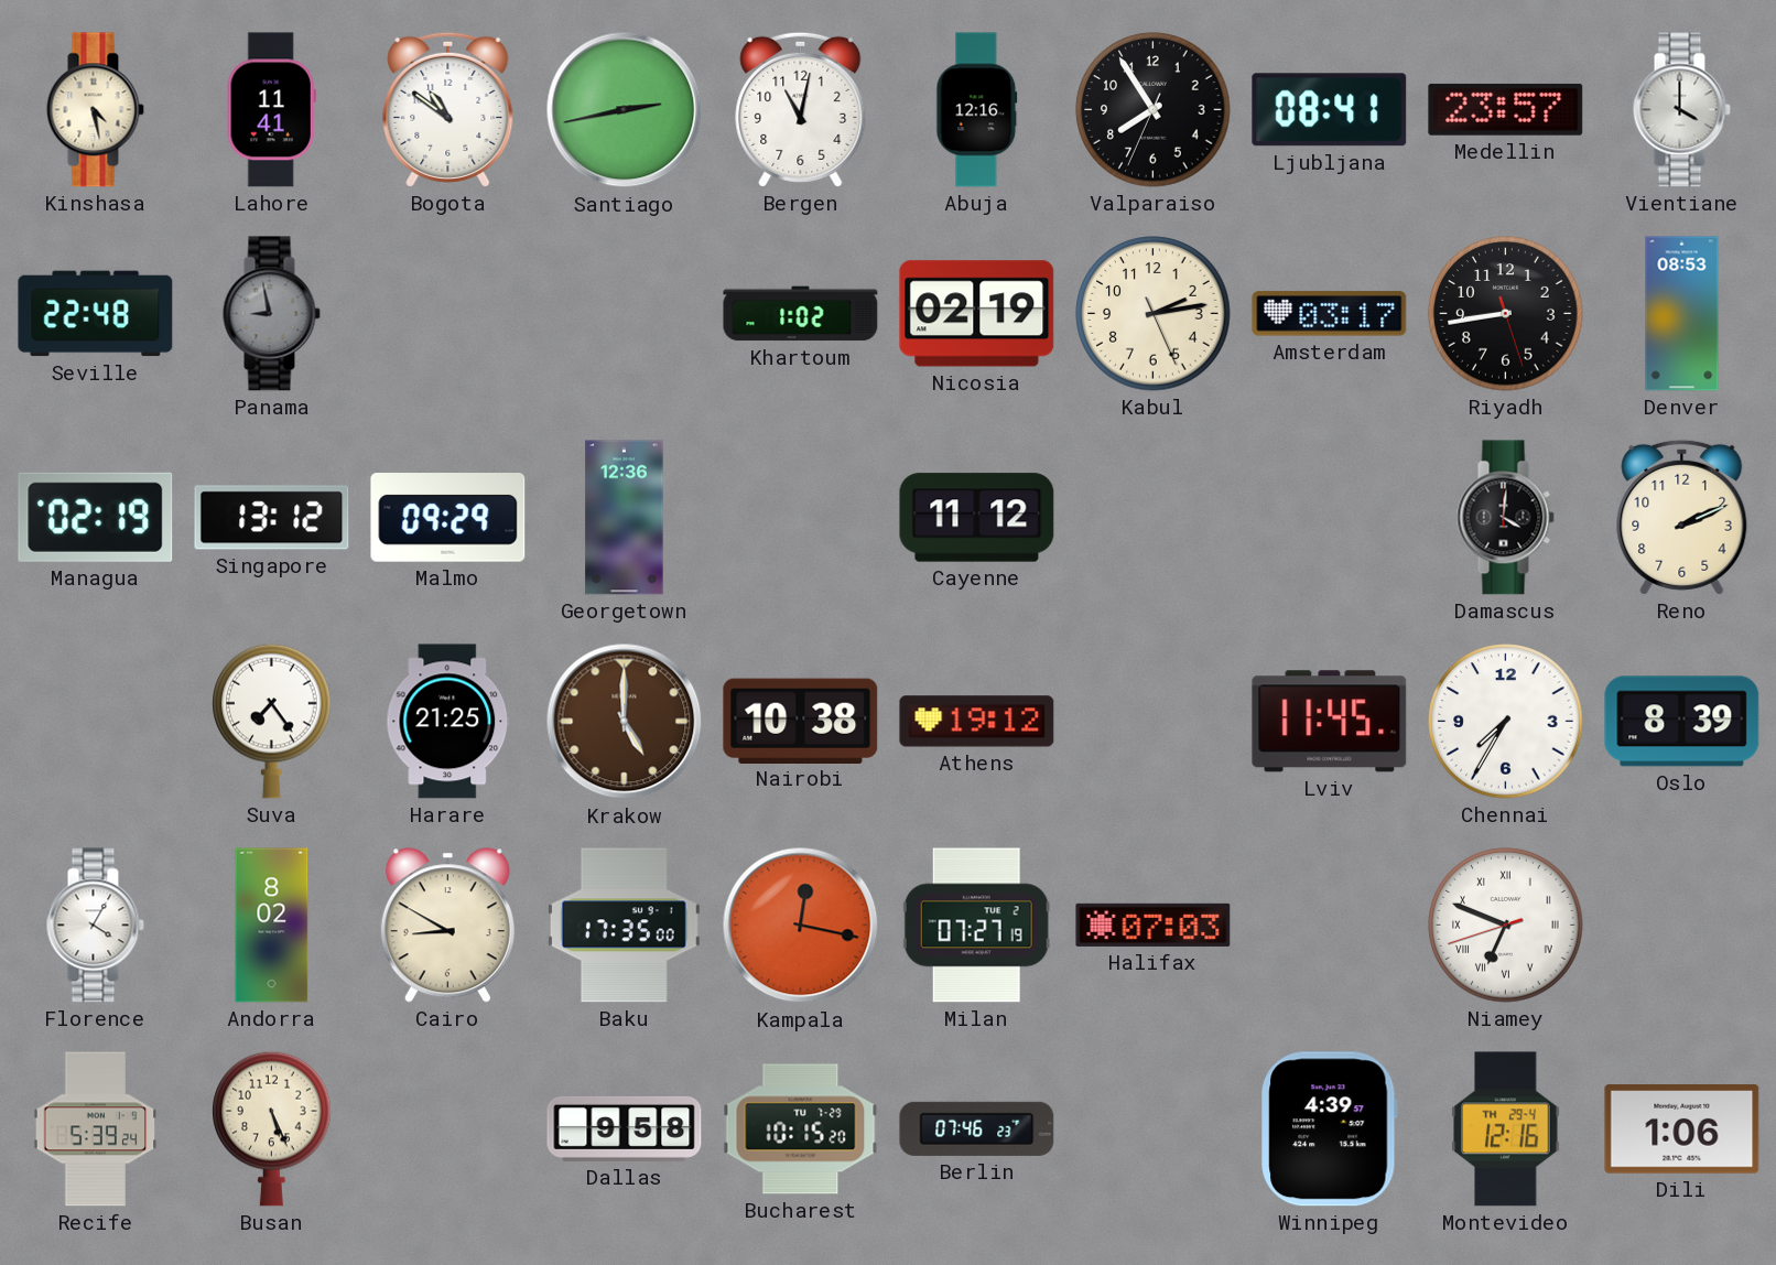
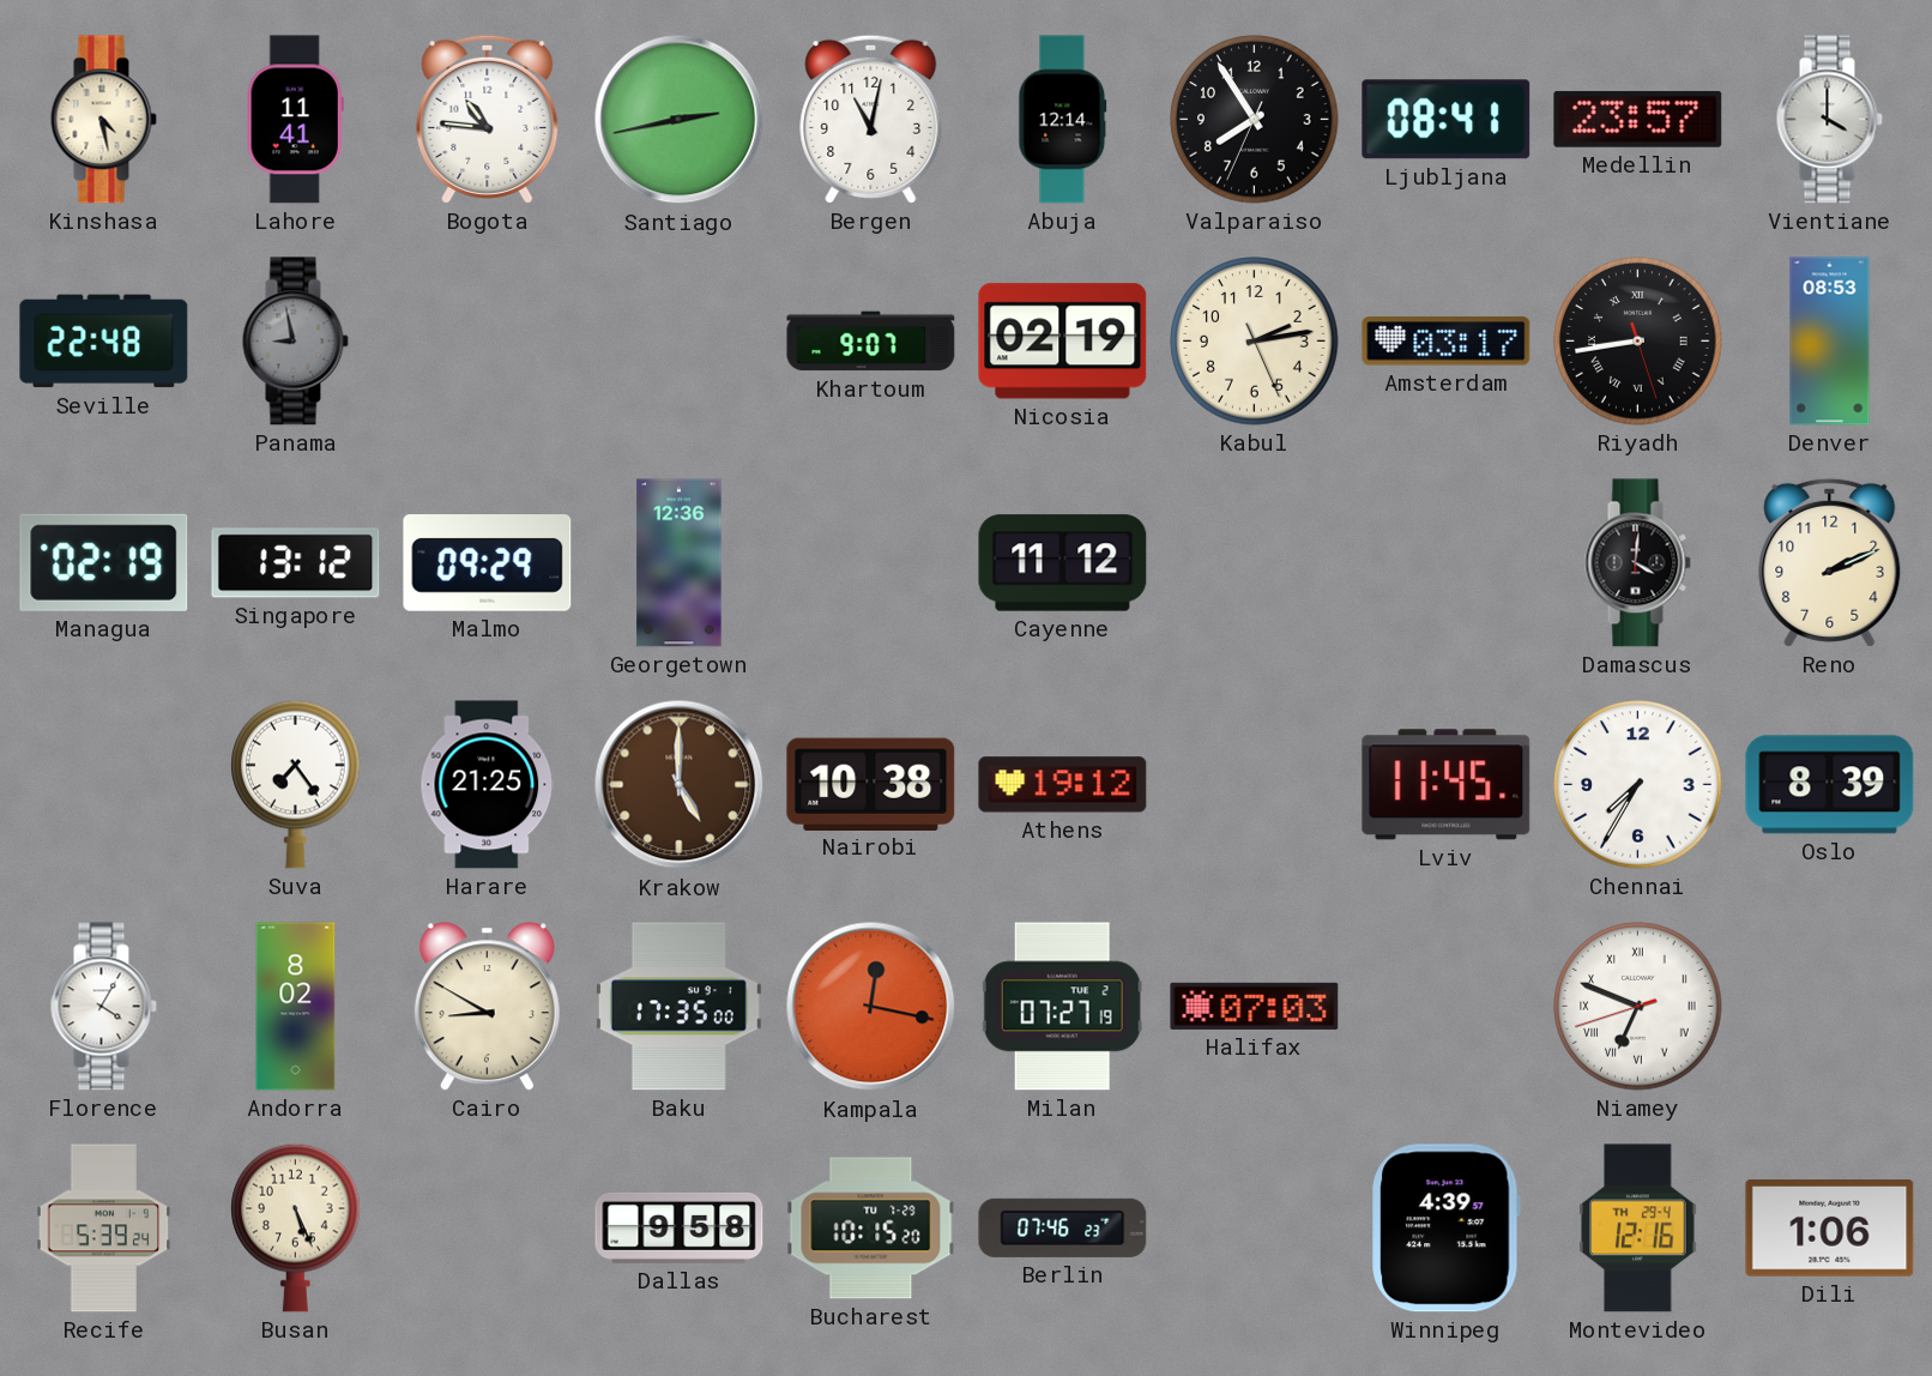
Bogota: 10:51 -> 10:46
Abuja: 12:16 -> 12:14
Khartoum: 1:02 -> 9:07
Riyadh numerals: Arabic -> Roman
